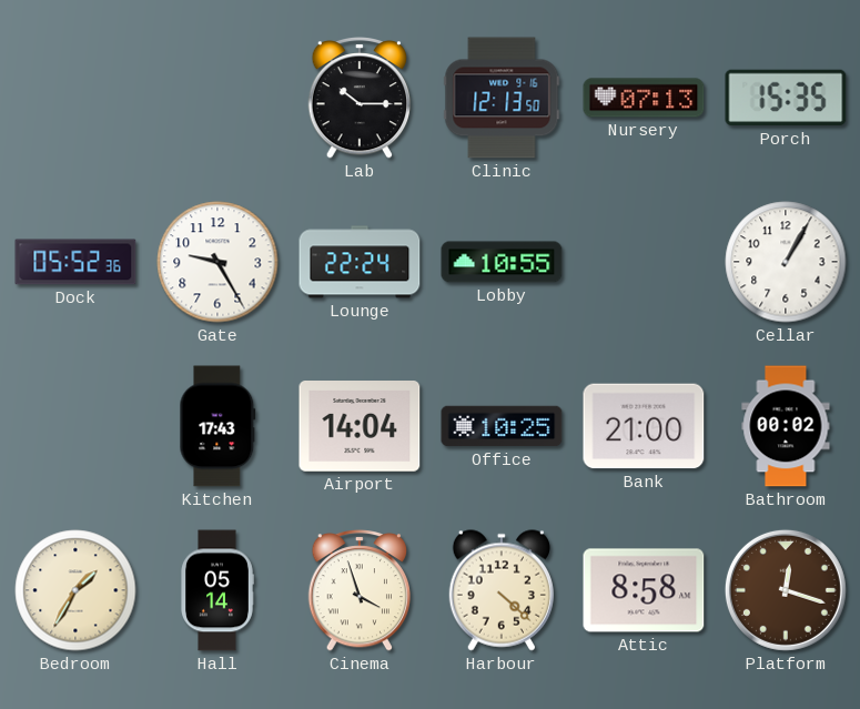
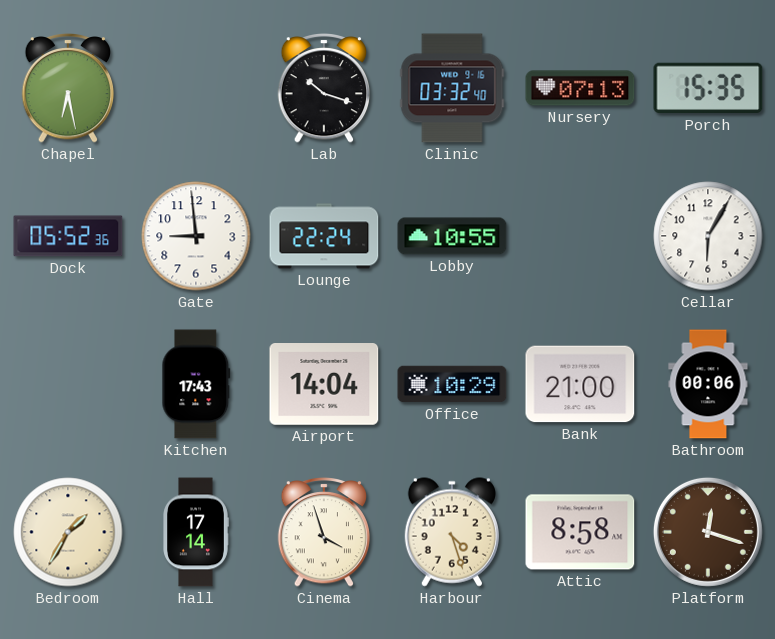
Chapel: none -> 6:28
Lab: 10:15 -> 10:18
Clinic: 12:13 -> 03:32
Gate: 9:25 -> 8:59
Cellar: 1:05 -> 6:05
Office: 10:25 -> 10:29
Bathroom: 00:02 -> 00:06
Hall: 05:14 -> 17:14
Harbour: 4:22 -> 4:27
